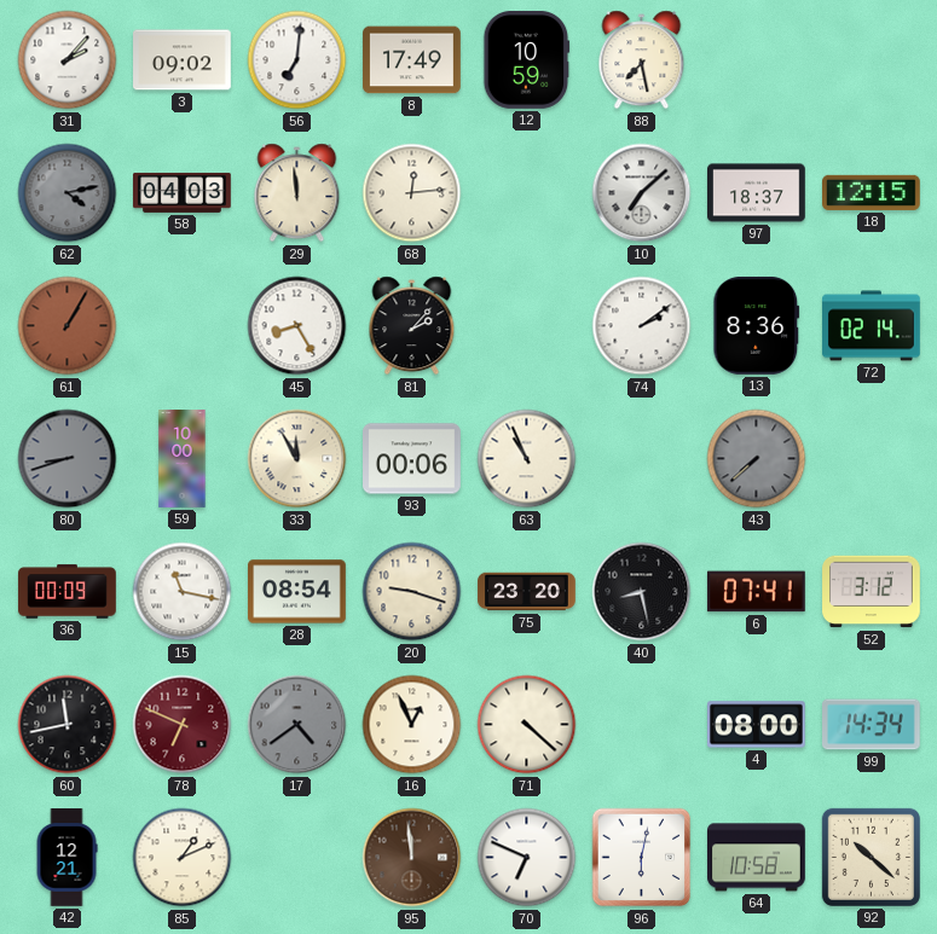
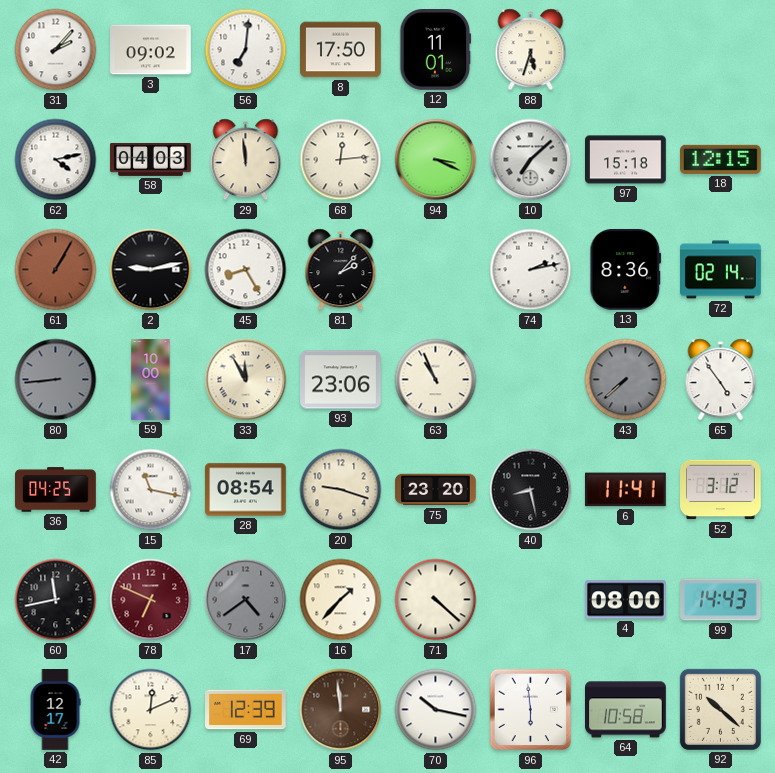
8: 17:49 -> 17:50
12: 10:59 -> 11:01
88: 7:28 -> 5:33
62 dial: grey -> white
94: none -> 3:19
97: 18:37 -> 15:18
2: none -> 9:13
74: 2:09 -> 2:13
80: 8:42 -> 8:44
93: 00:06 -> 23:06
65: none -> 4:54
36: 00:09 -> 04:25
6: 07:41 -> 11:41
16: 12:56 -> 1:37
99: 14:34 -> 14:43
42: 12:21 -> 12:17
85: 1:11 -> 12:11
69: none -> 12:39
70: 6:49 -> 10:17
96: 6:02 -> 5:59
